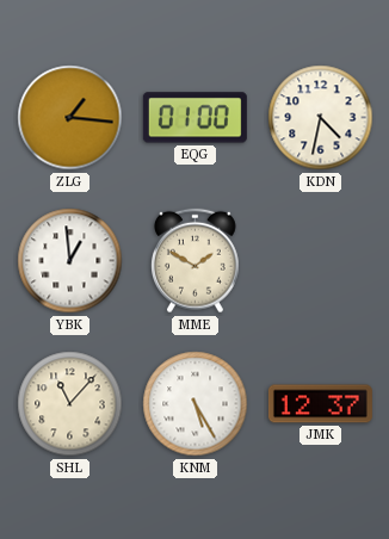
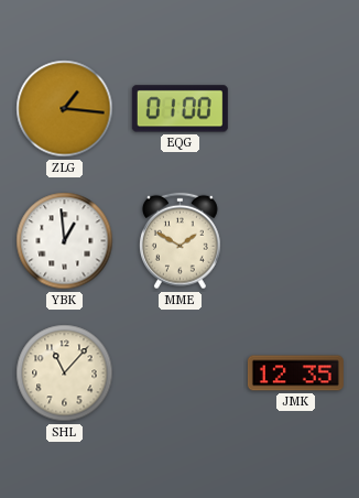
KDN: 4:32 -> none
KNM: 5:25 -> none
JMK: 12:37 -> 12:35
